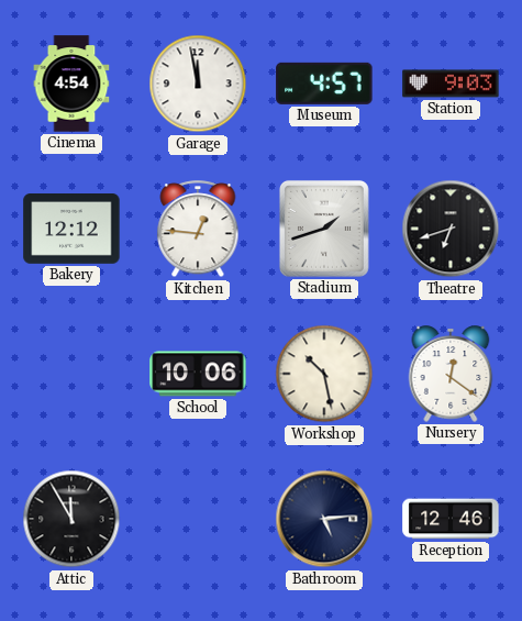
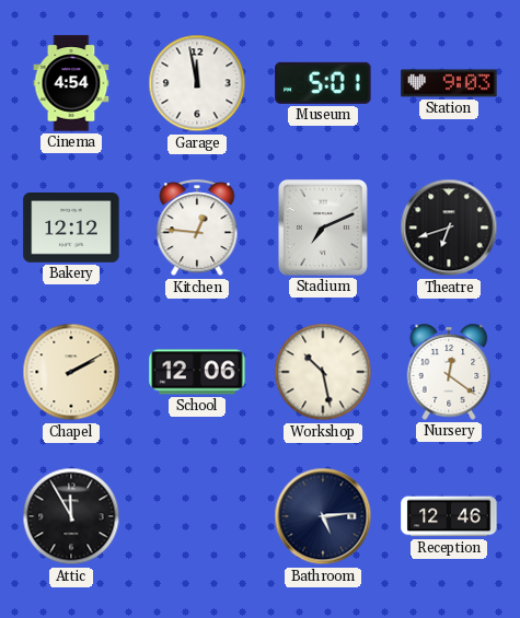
Museum: 4:57 -> 5:01
Stadium: 1:42 -> 7:11
Chapel: none -> 2:10
School: 10:06 -> 12:06
